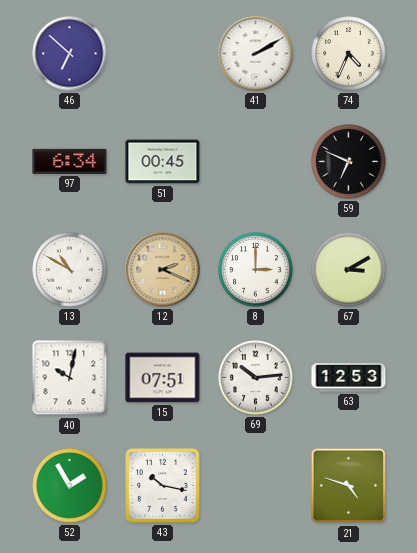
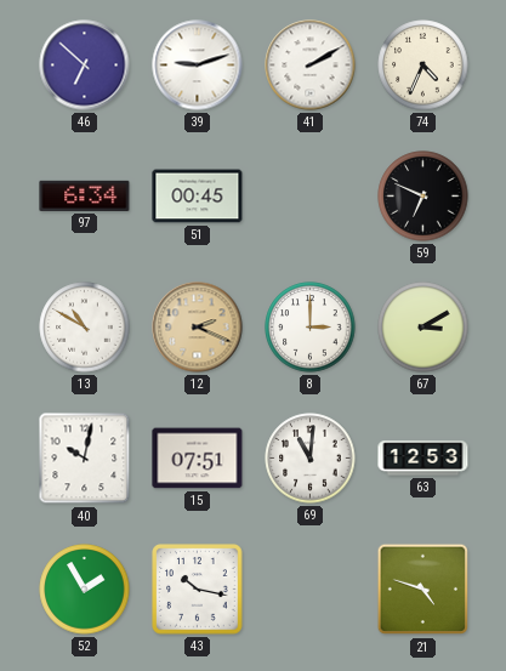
39: none -> 9:12
69: 10:14 -> 11:01
